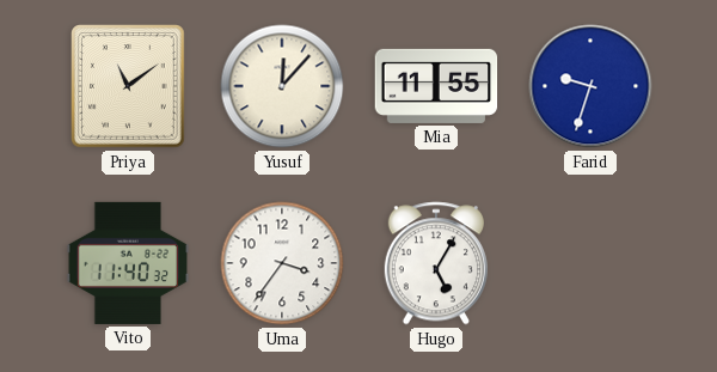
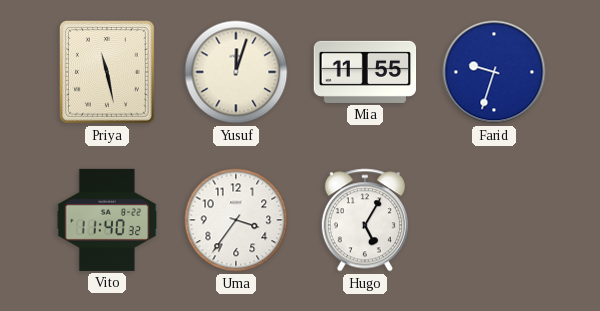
Priya: 11:09 -> 11:28
Yusuf: 12:07 -> 12:03
